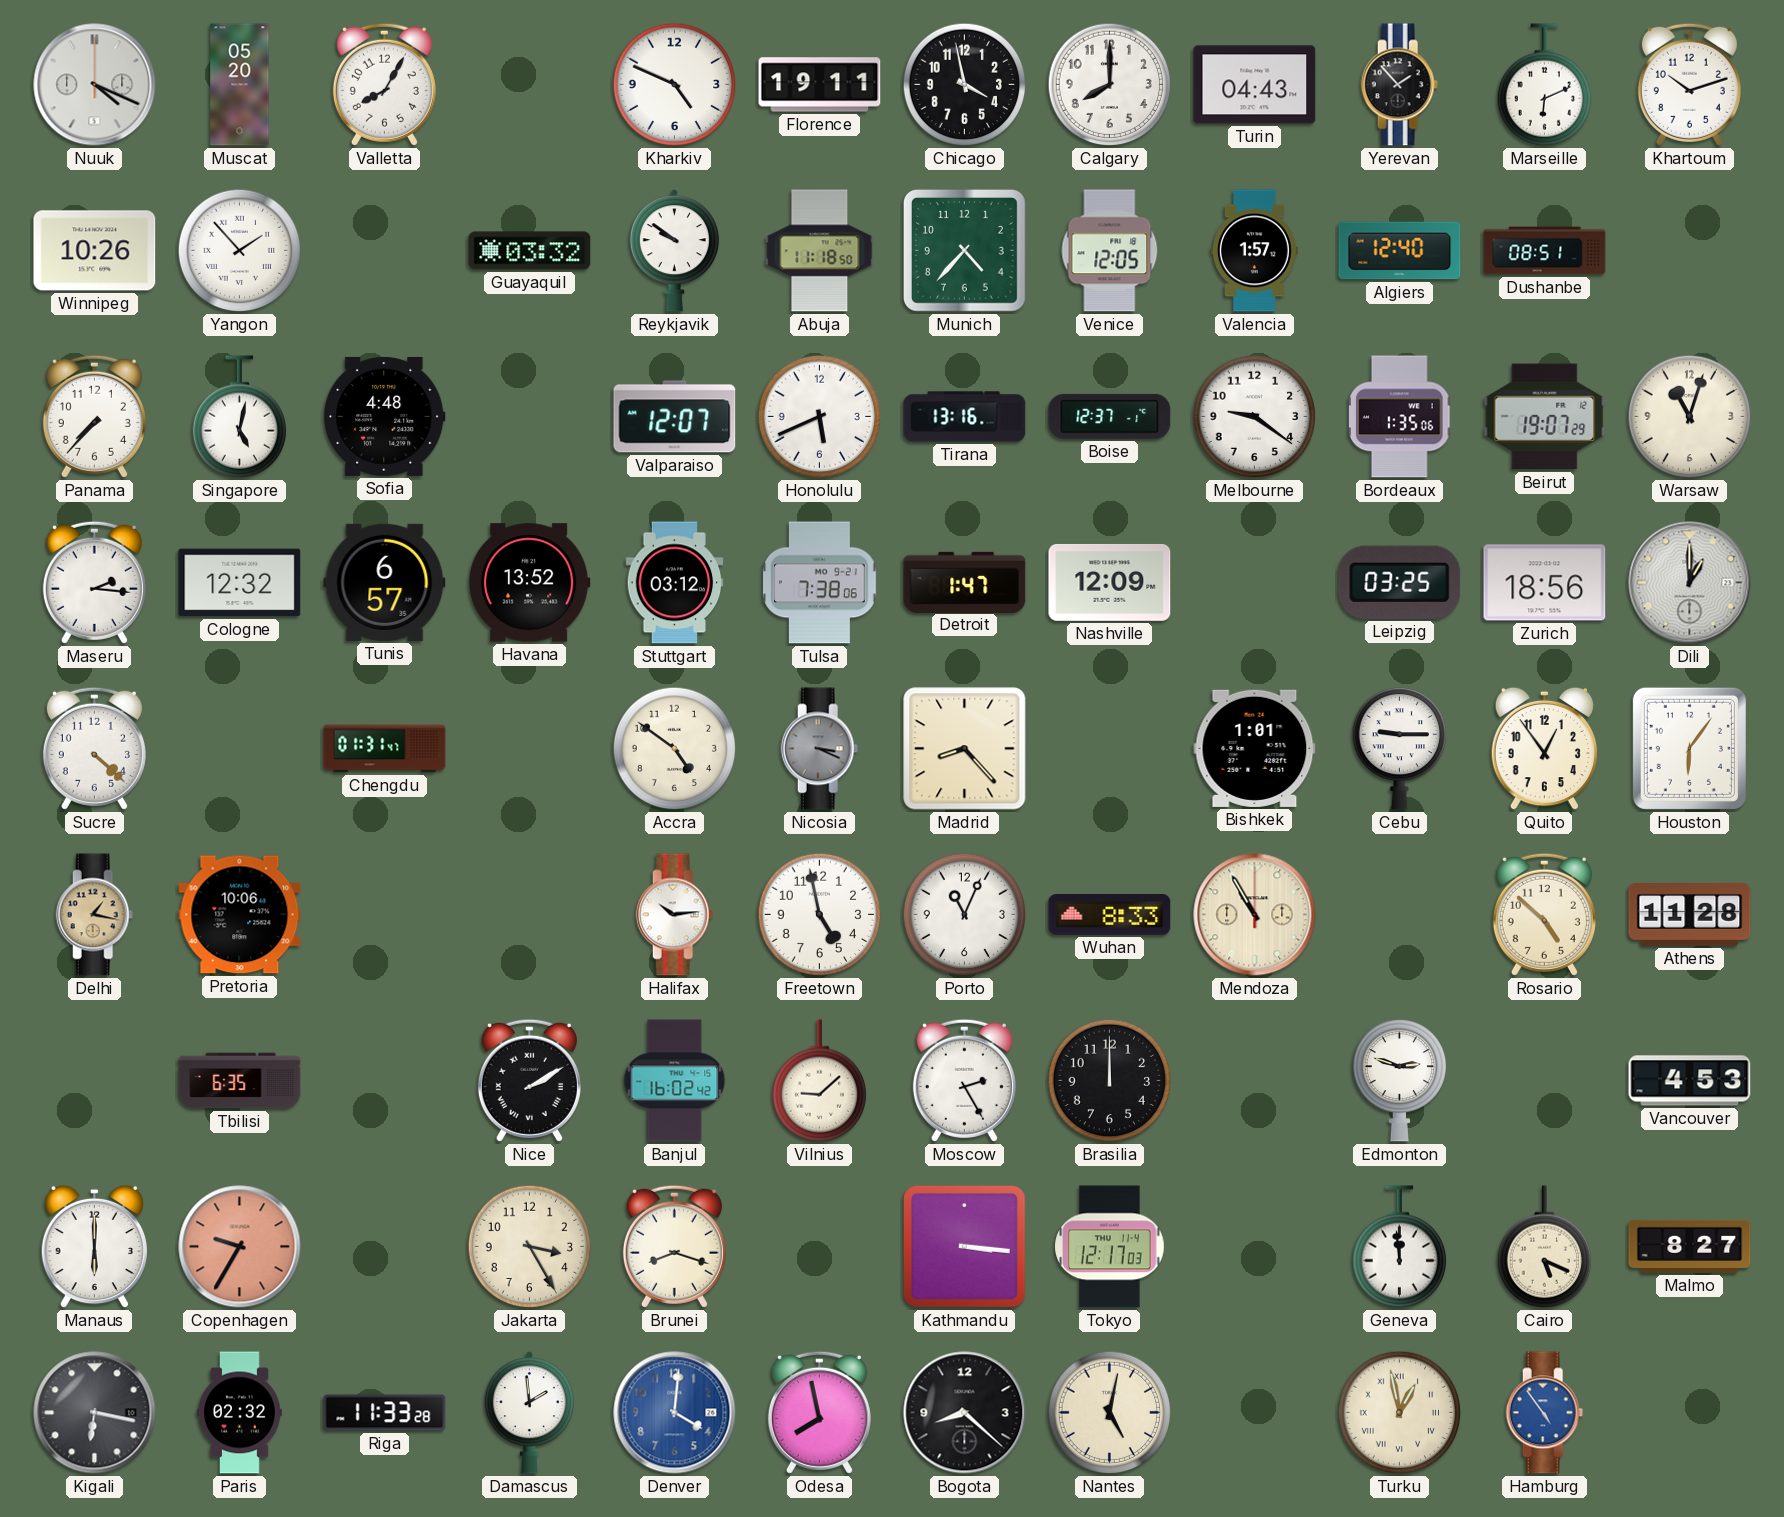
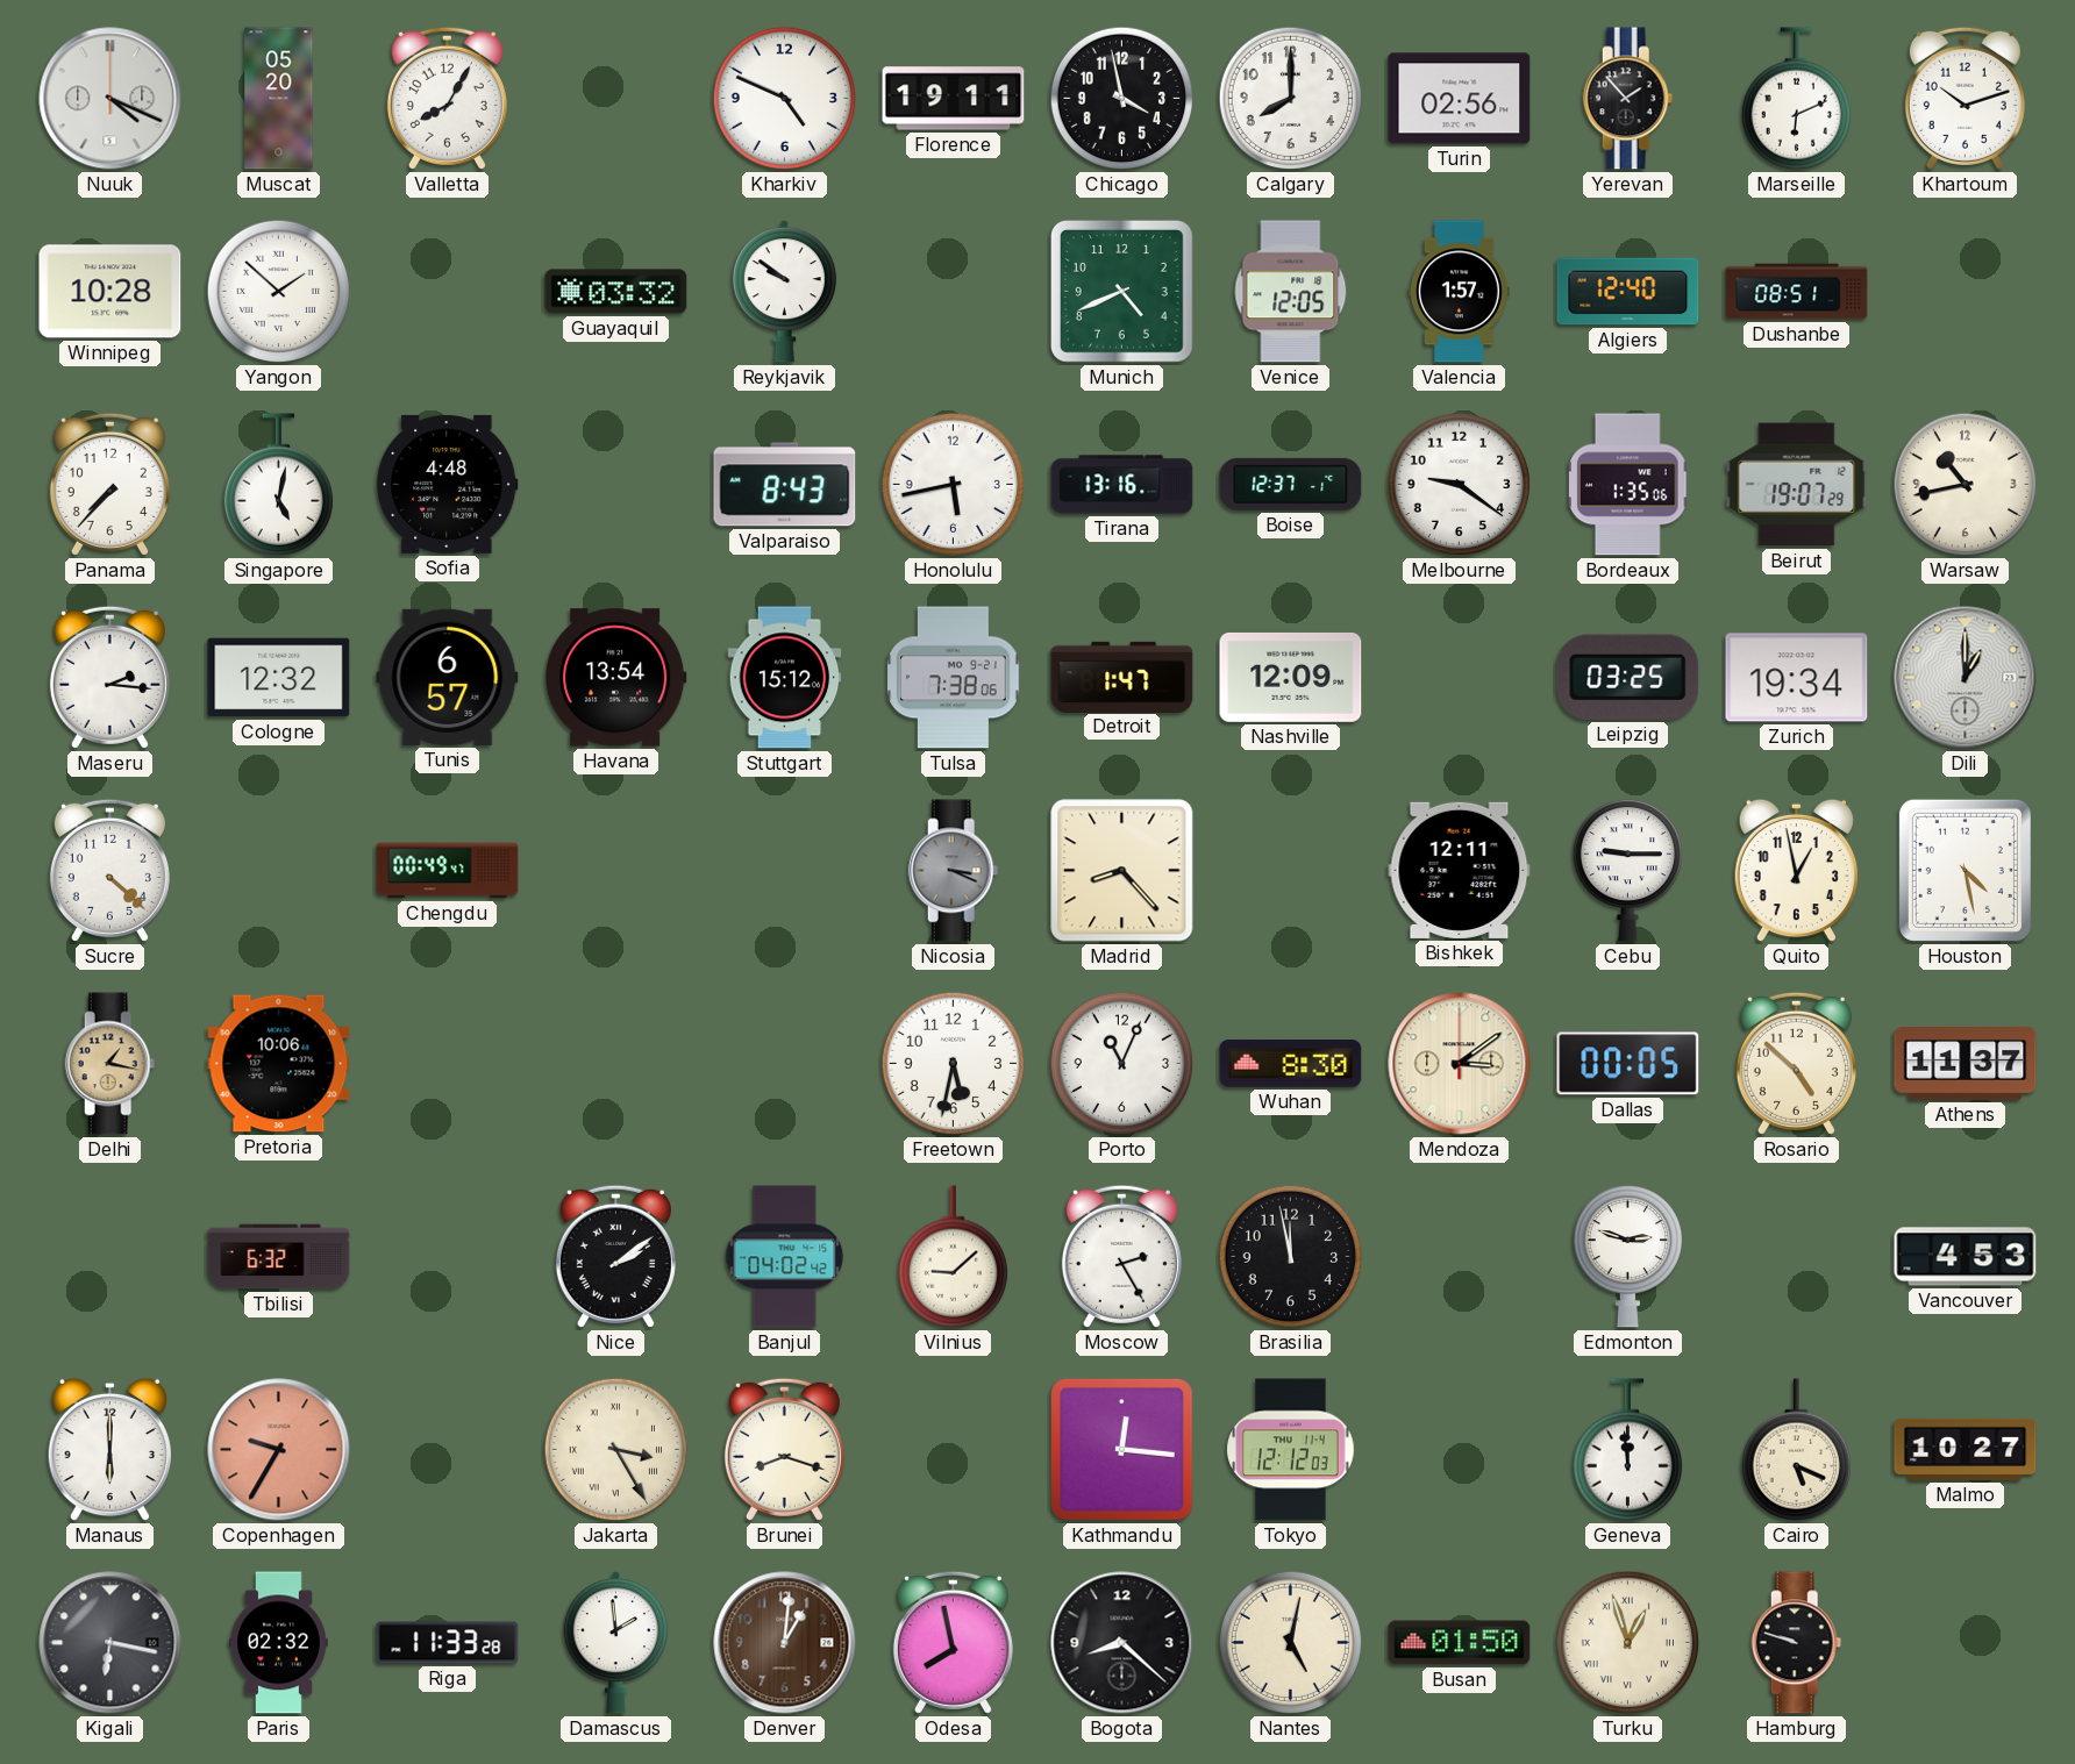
Turin: 04:43 -> 02:56
Winnipeg: 10:26 -> 10:28
Yangon: 1:53 -> 1:52
Abuja: 11:18 -> none
Munich: 4:37 -> 4:41
Valparaiso: 12:07 -> 8:43
Honolulu: 5:41 -> 5:43
Warsaw: 11:03 -> 10:43
Havana: 13:52 -> 13:54
Stuttgart: 03:12 -> 15:12
Zurich: 18:56 -> 19:34
Chengdu: 01:31 -> 00:49
Accra: 4:51 -> none
Bishkek: 1:01 -> 12:11
Quito: 12:54 -> 12:58
Houston: 6:06 -> 4:28
Halifax: 10:14 -> none
Freetown: 4:58 -> 5:32
Wuhan: 8:33 -> 8:30
Mendoza: 10:55 -> 3:09
Dallas: none -> 00:05
Athens: 11:28 -> 11:37
Tbilisi: 6:35 -> 6:32
Nice: 2:10 -> 2:09
Banjul: 16:02 -> 04:02
Brasilia: 12:00 -> 11:58
Jakarta numerals: Arabic -> Roman
Kathmandu: 3:16 -> 12:16
Tokyo: 12:17 -> 12:12
Malmo: 8:27 -> 10:27
Denver: 4:01 -> 1:01
Denver dial: blue -> brown
Busan: none -> 01:50
Turku: 12:58 -> 12:57
Hamburg: 4:54 -> 9:48
Hamburg dial: blue -> black
